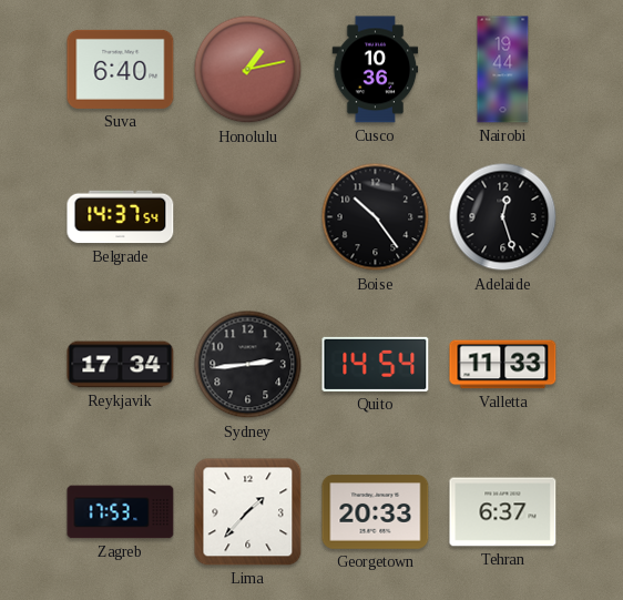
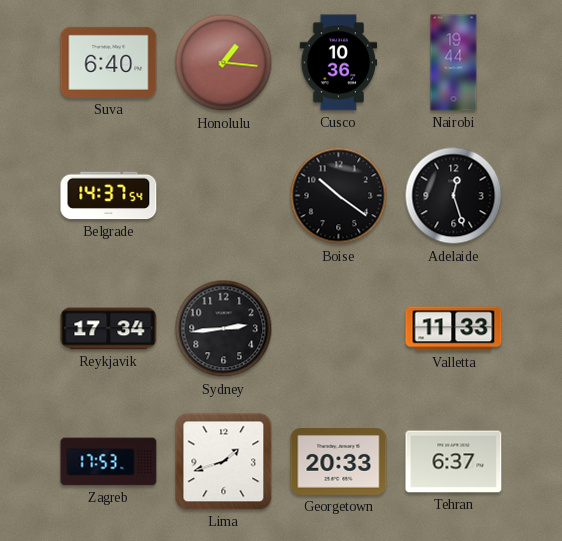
Honolulu: 1:13 -> 1:16
Boise: 10:24 -> 10:21
Quito: 14:54 -> none
Lima: 1:37 -> 1:42
